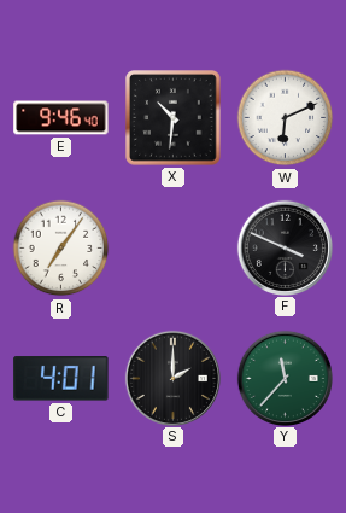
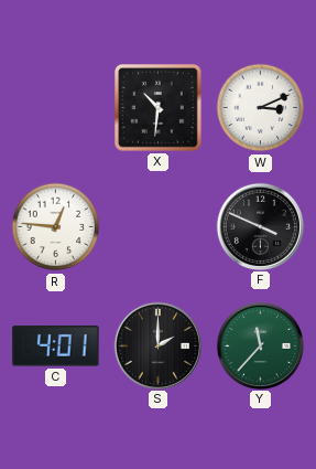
E: 9:46 -> none
W: 6:11 -> 3:11
R: 7:06 -> 12:46
